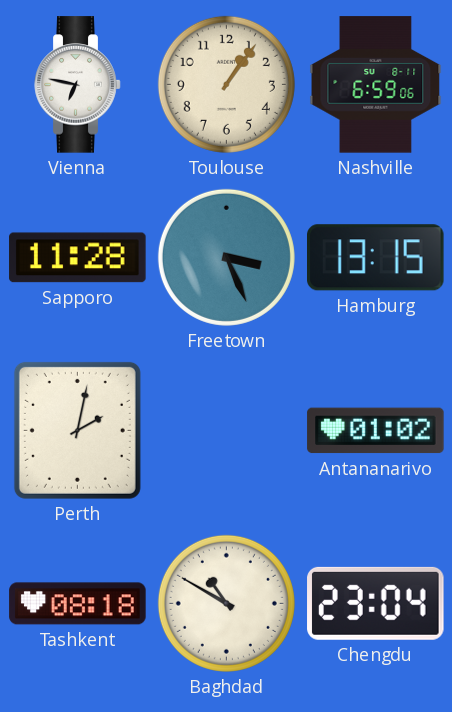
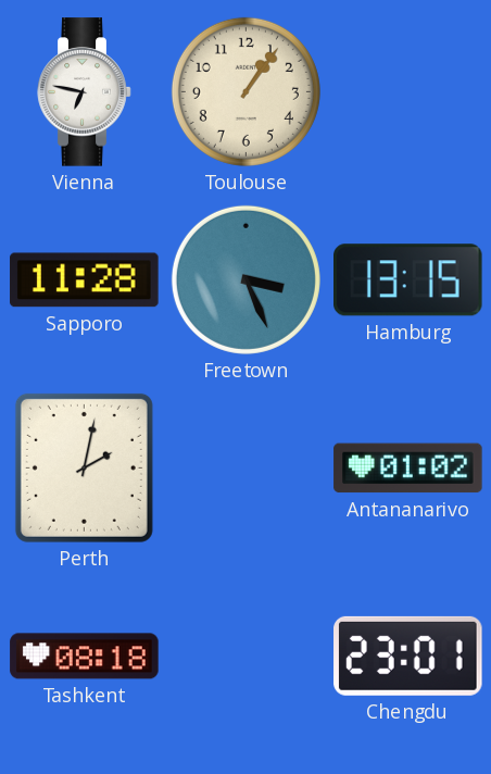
Nashville: 6:59 -> none
Baghdad: 10:50 -> none
Chengdu: 23:04 -> 23:01
